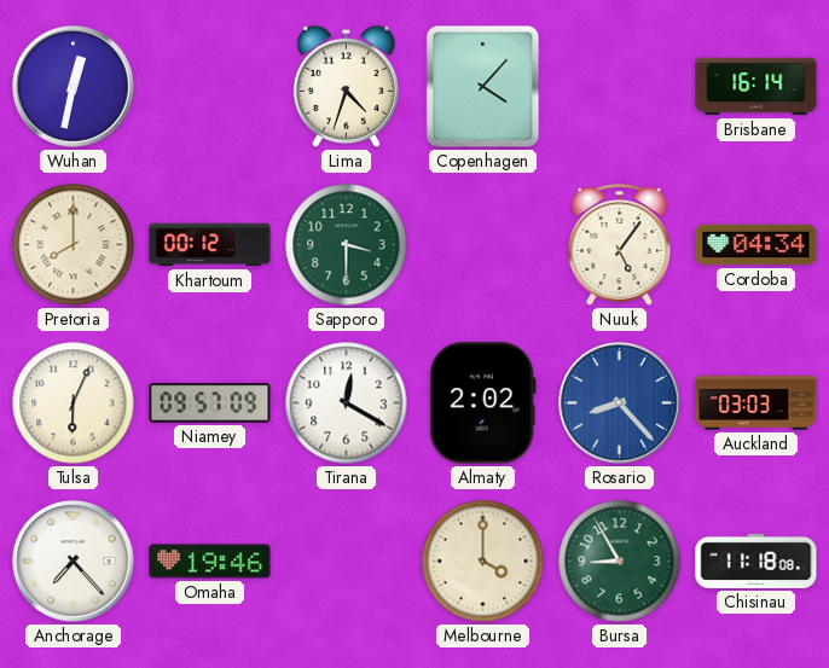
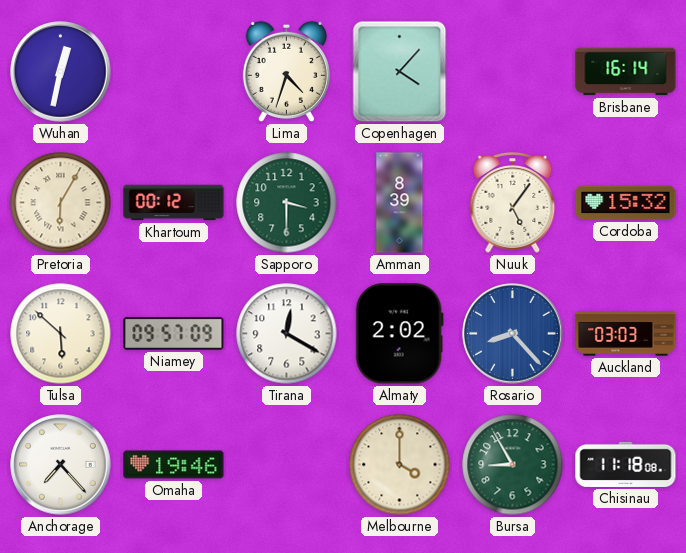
Pretoria: 8:00 -> 6:05
Amman: none -> 8:39
Cordoba: 04:34 -> 15:32
Tulsa: 6:04 -> 5:52
